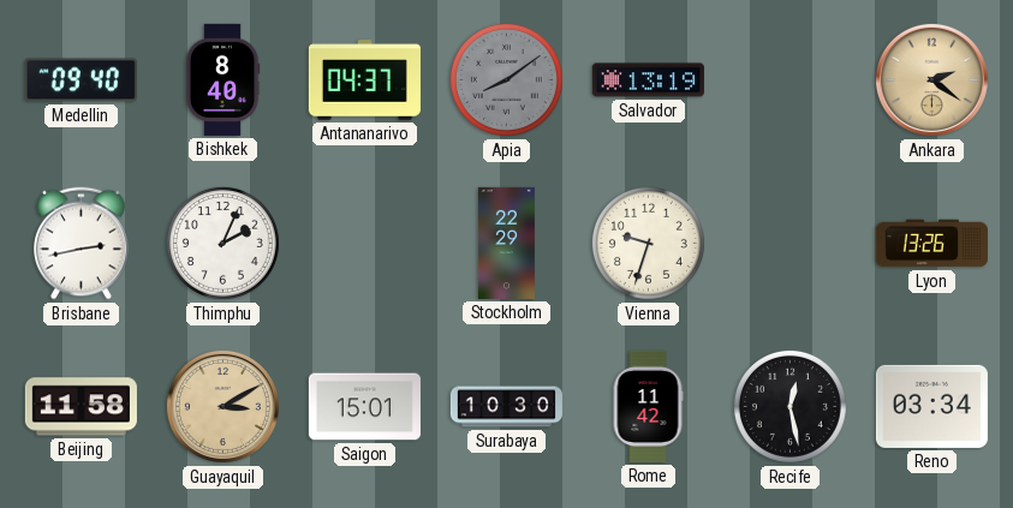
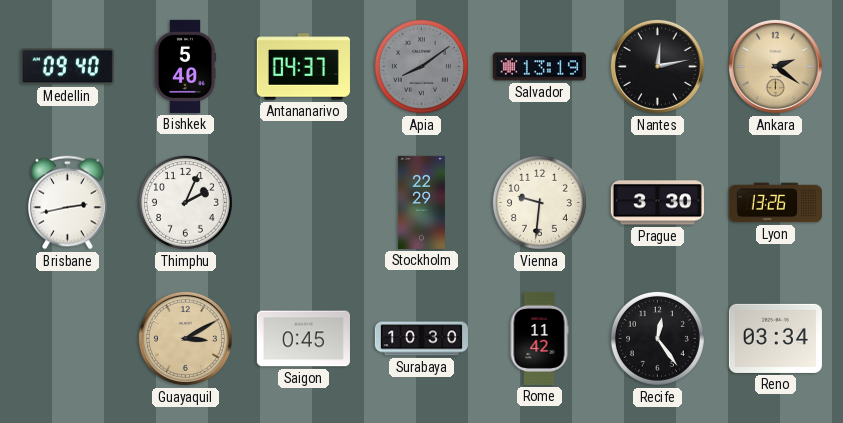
Bishkek: 8:40 -> 5:40
Nantes: none -> 12:13
Vienna: 9:33 -> 9:31
Prague: none -> 3:30
Beijing: 11:58 -> none
Saigon: 15:01 -> 0:45
Recife: 12:28 -> 12:24
